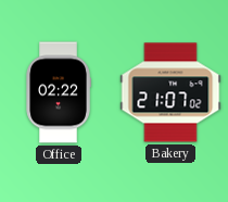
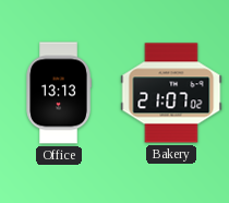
Office: 02:22 -> 13:13
